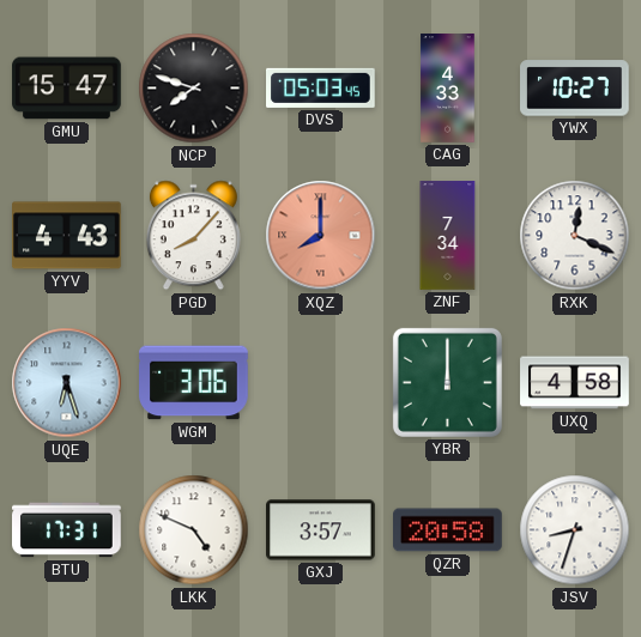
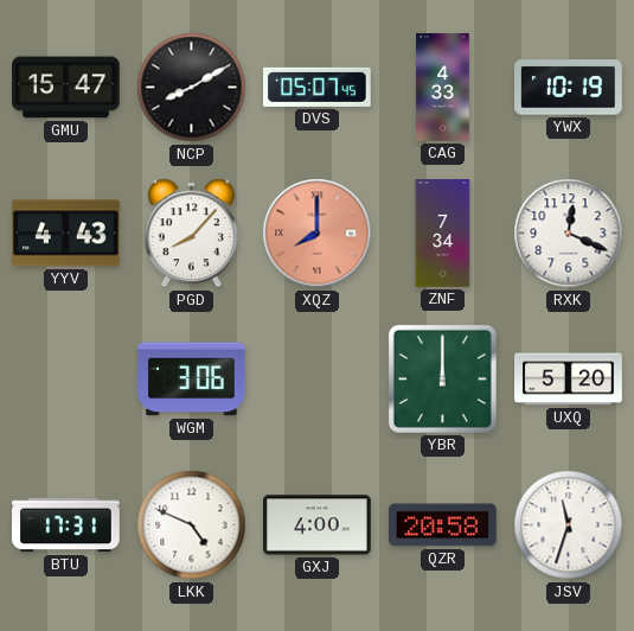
NCP: 7:48 -> 8:10
DVS: 05:03 -> 05:07
YWX: 10:27 -> 10:19
UQE: 6:27 -> none
UXQ: 4:58 -> 5:20
GXJ: 3:57 -> 4:00
JSV: 8:33 -> 11:33
